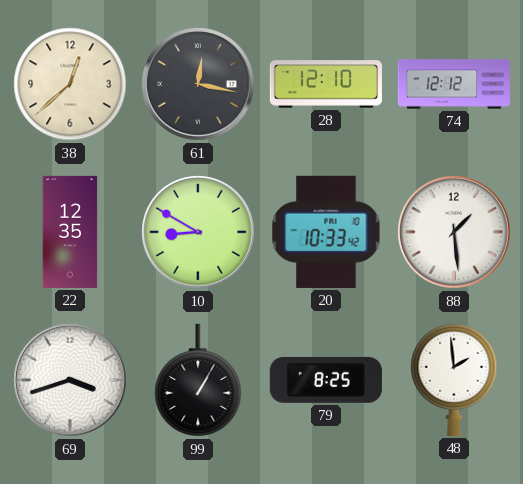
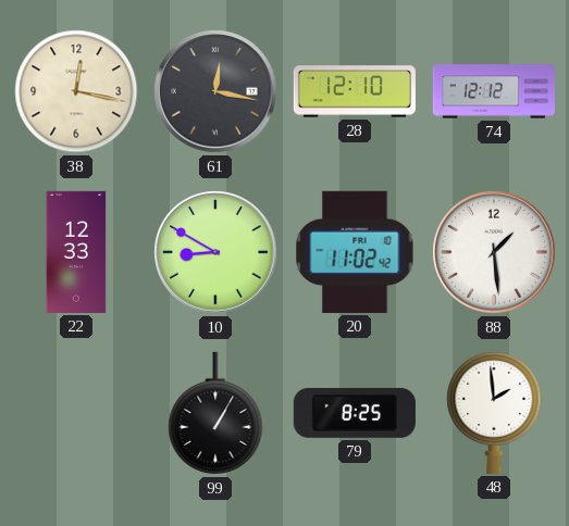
38: 12:38 -> 12:17
22: 12:35 -> 12:33
20: 10:33 -> 11:02
69: 3:42 -> none
